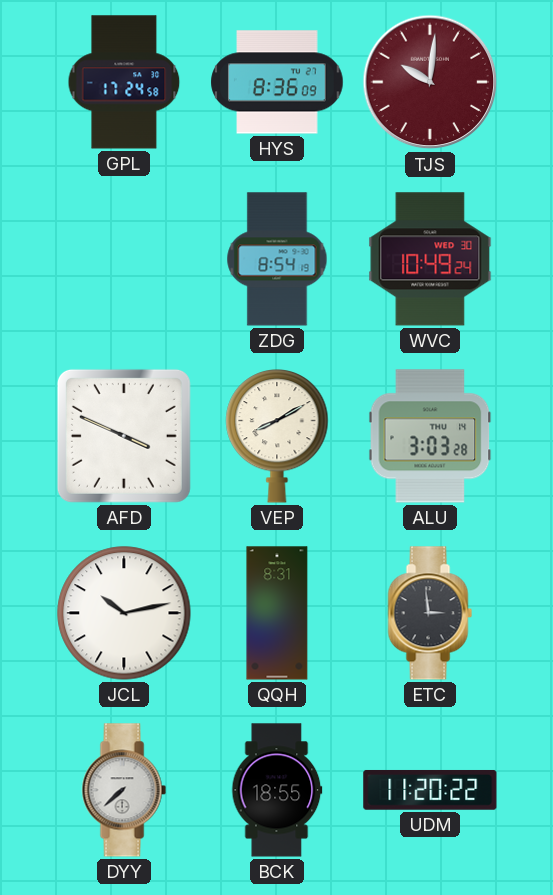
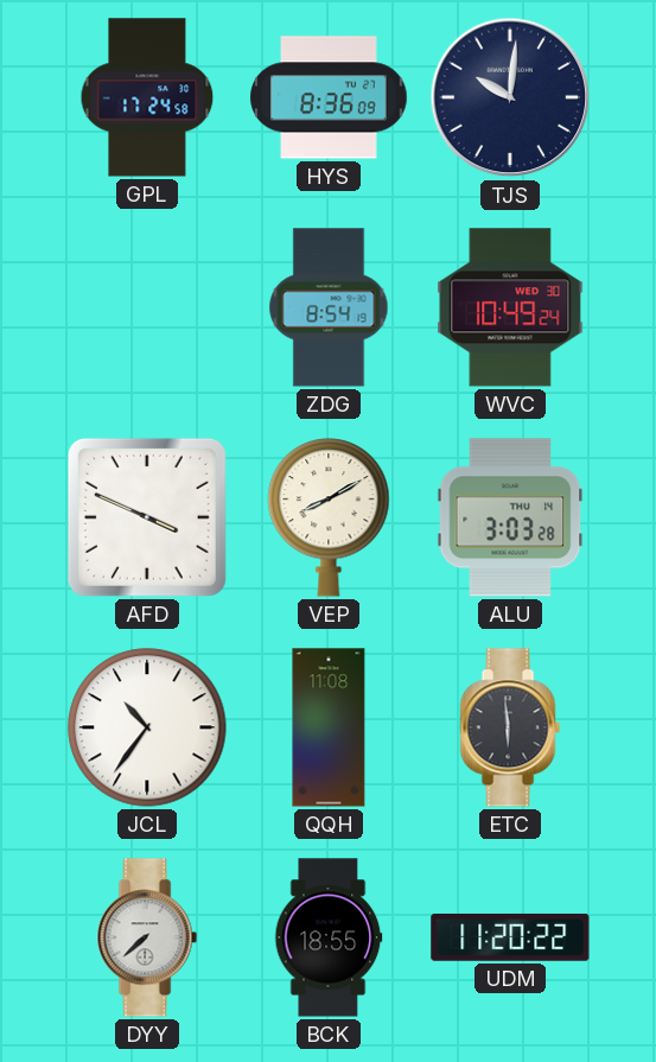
TJS dial: burgundy -> navy
JCL: 10:13 -> 10:36
QQH: 8:31 -> 11:08
ETC: 2:59 -> 5:59
